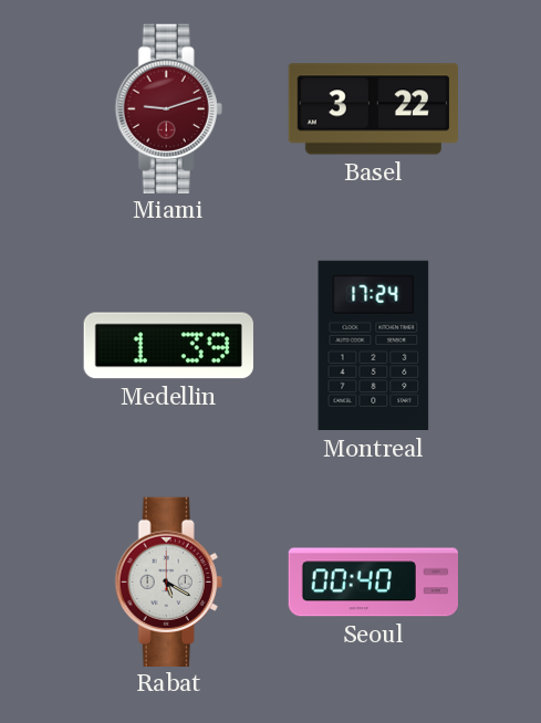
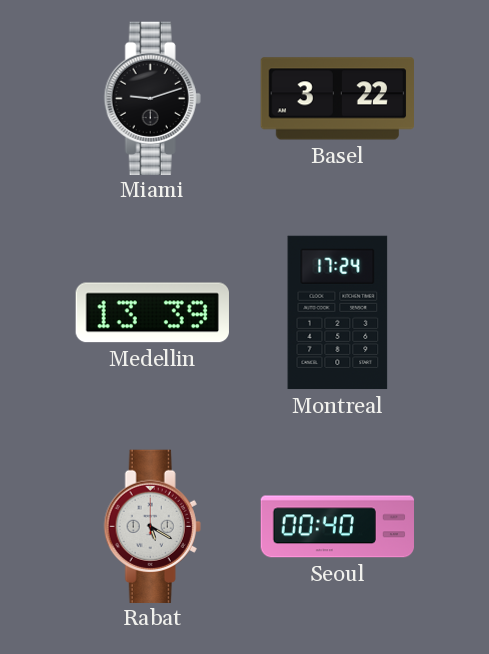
Miami dial: burgundy -> black
Medellin: 1:39 -> 13:39
